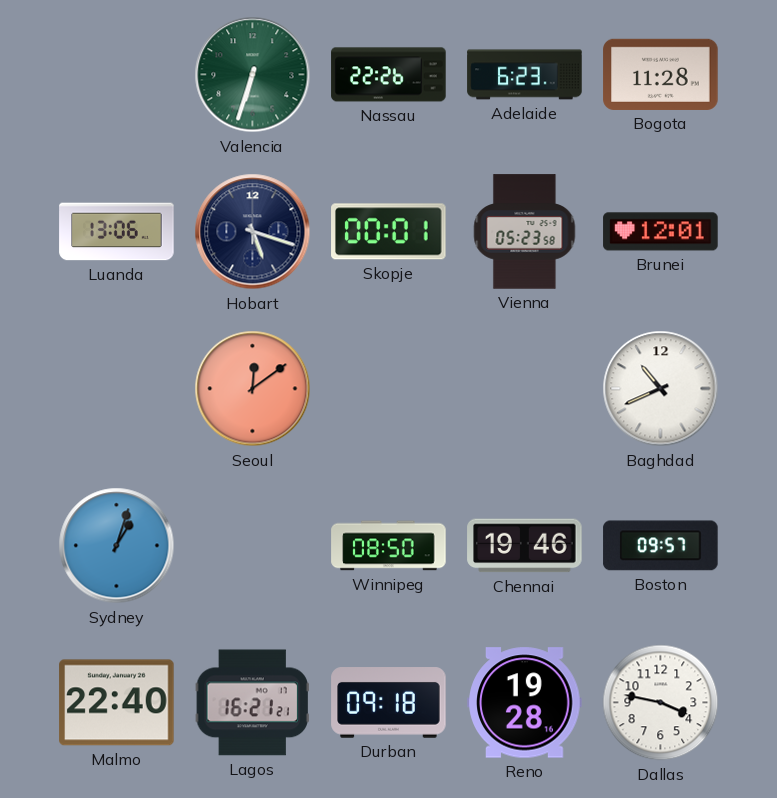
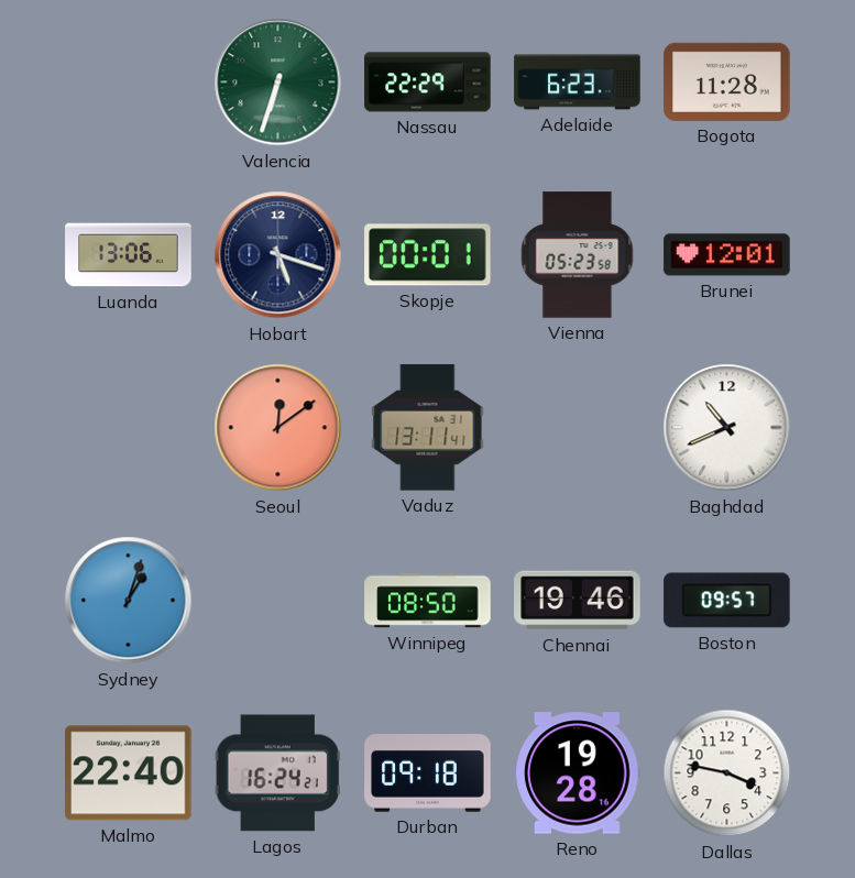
Nassau: 22:26 -> 22:29
Vaduz: none -> 13:11
Lagos: 16:21 -> 16:24
